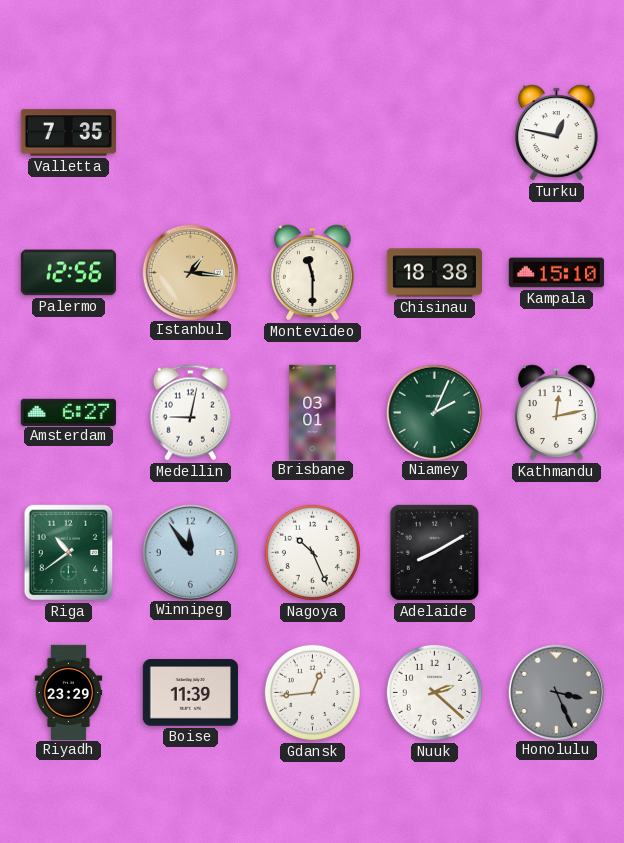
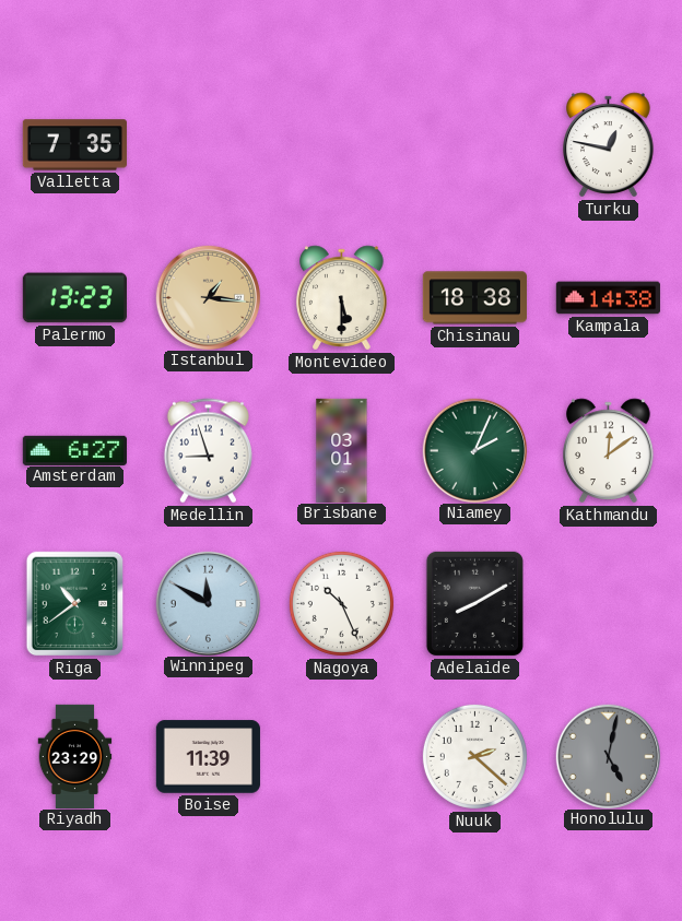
Palermo: 12:56 -> 13:23
Montevideo: 11:30 -> 5:30
Kampala: 15:10 -> 14:38
Medellin: 9:02 -> 8:57
Kathmandu: 12:13 -> 12:09
Winnipeg: 11:54 -> 11:50
Gdansk: 12:44 -> none
Honolulu: 3:26 -> 5:02
